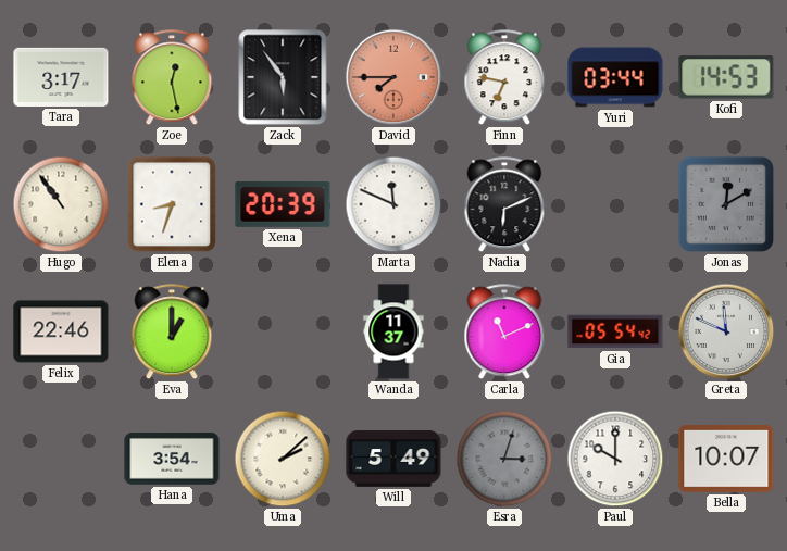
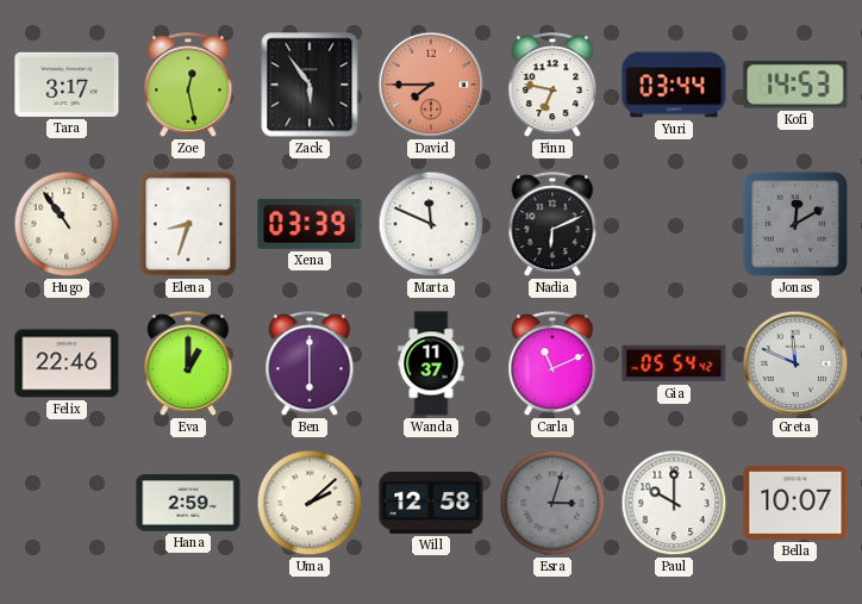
Xena: 20:39 -> 03:39
Ben: none -> 6:00
Hana: 3:54 -> 2:59
Will: 5:49 -> 12:58
